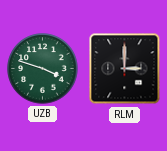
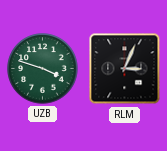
RLM: 3:00 -> 3:04
